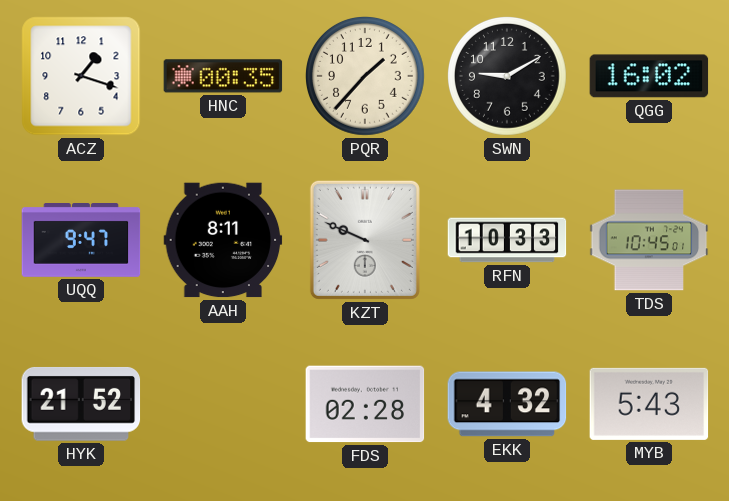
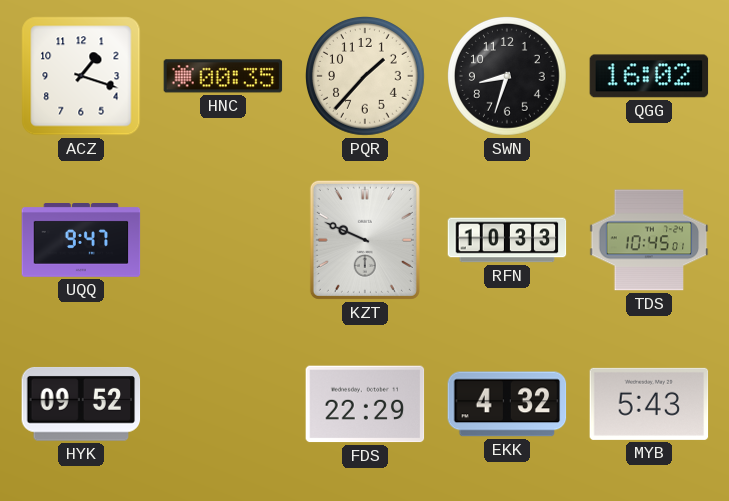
SWN: 9:10 -> 8:33
AAH: 8:11 -> none
HYK: 21:52 -> 09:52
FDS: 02:28 -> 22:29
